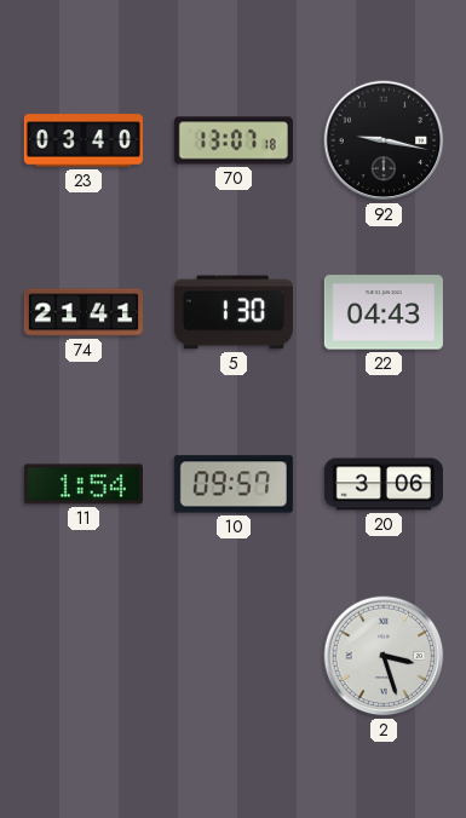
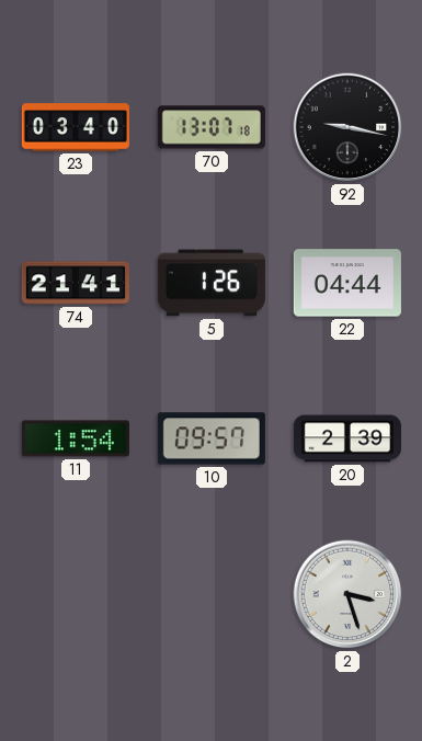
5: 1:30 -> 1:26
22: 04:43 -> 04:44
20: 3:06 -> 2:39
